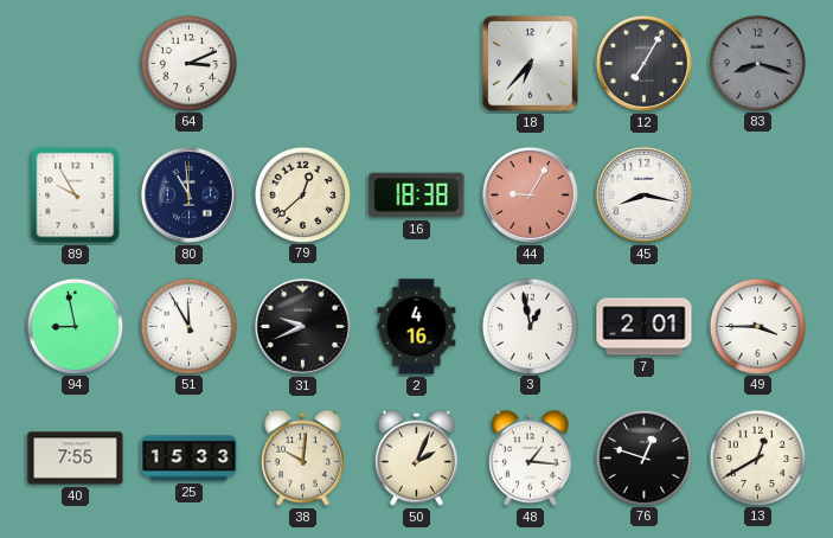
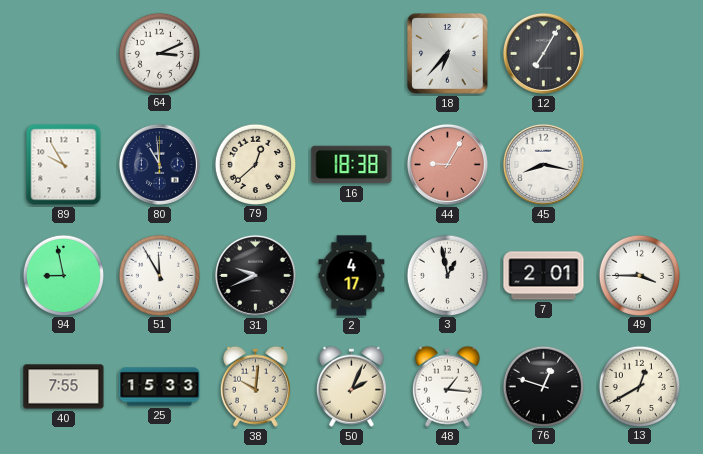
83: 8:18 -> none
2: 4:16 -> 4:17
